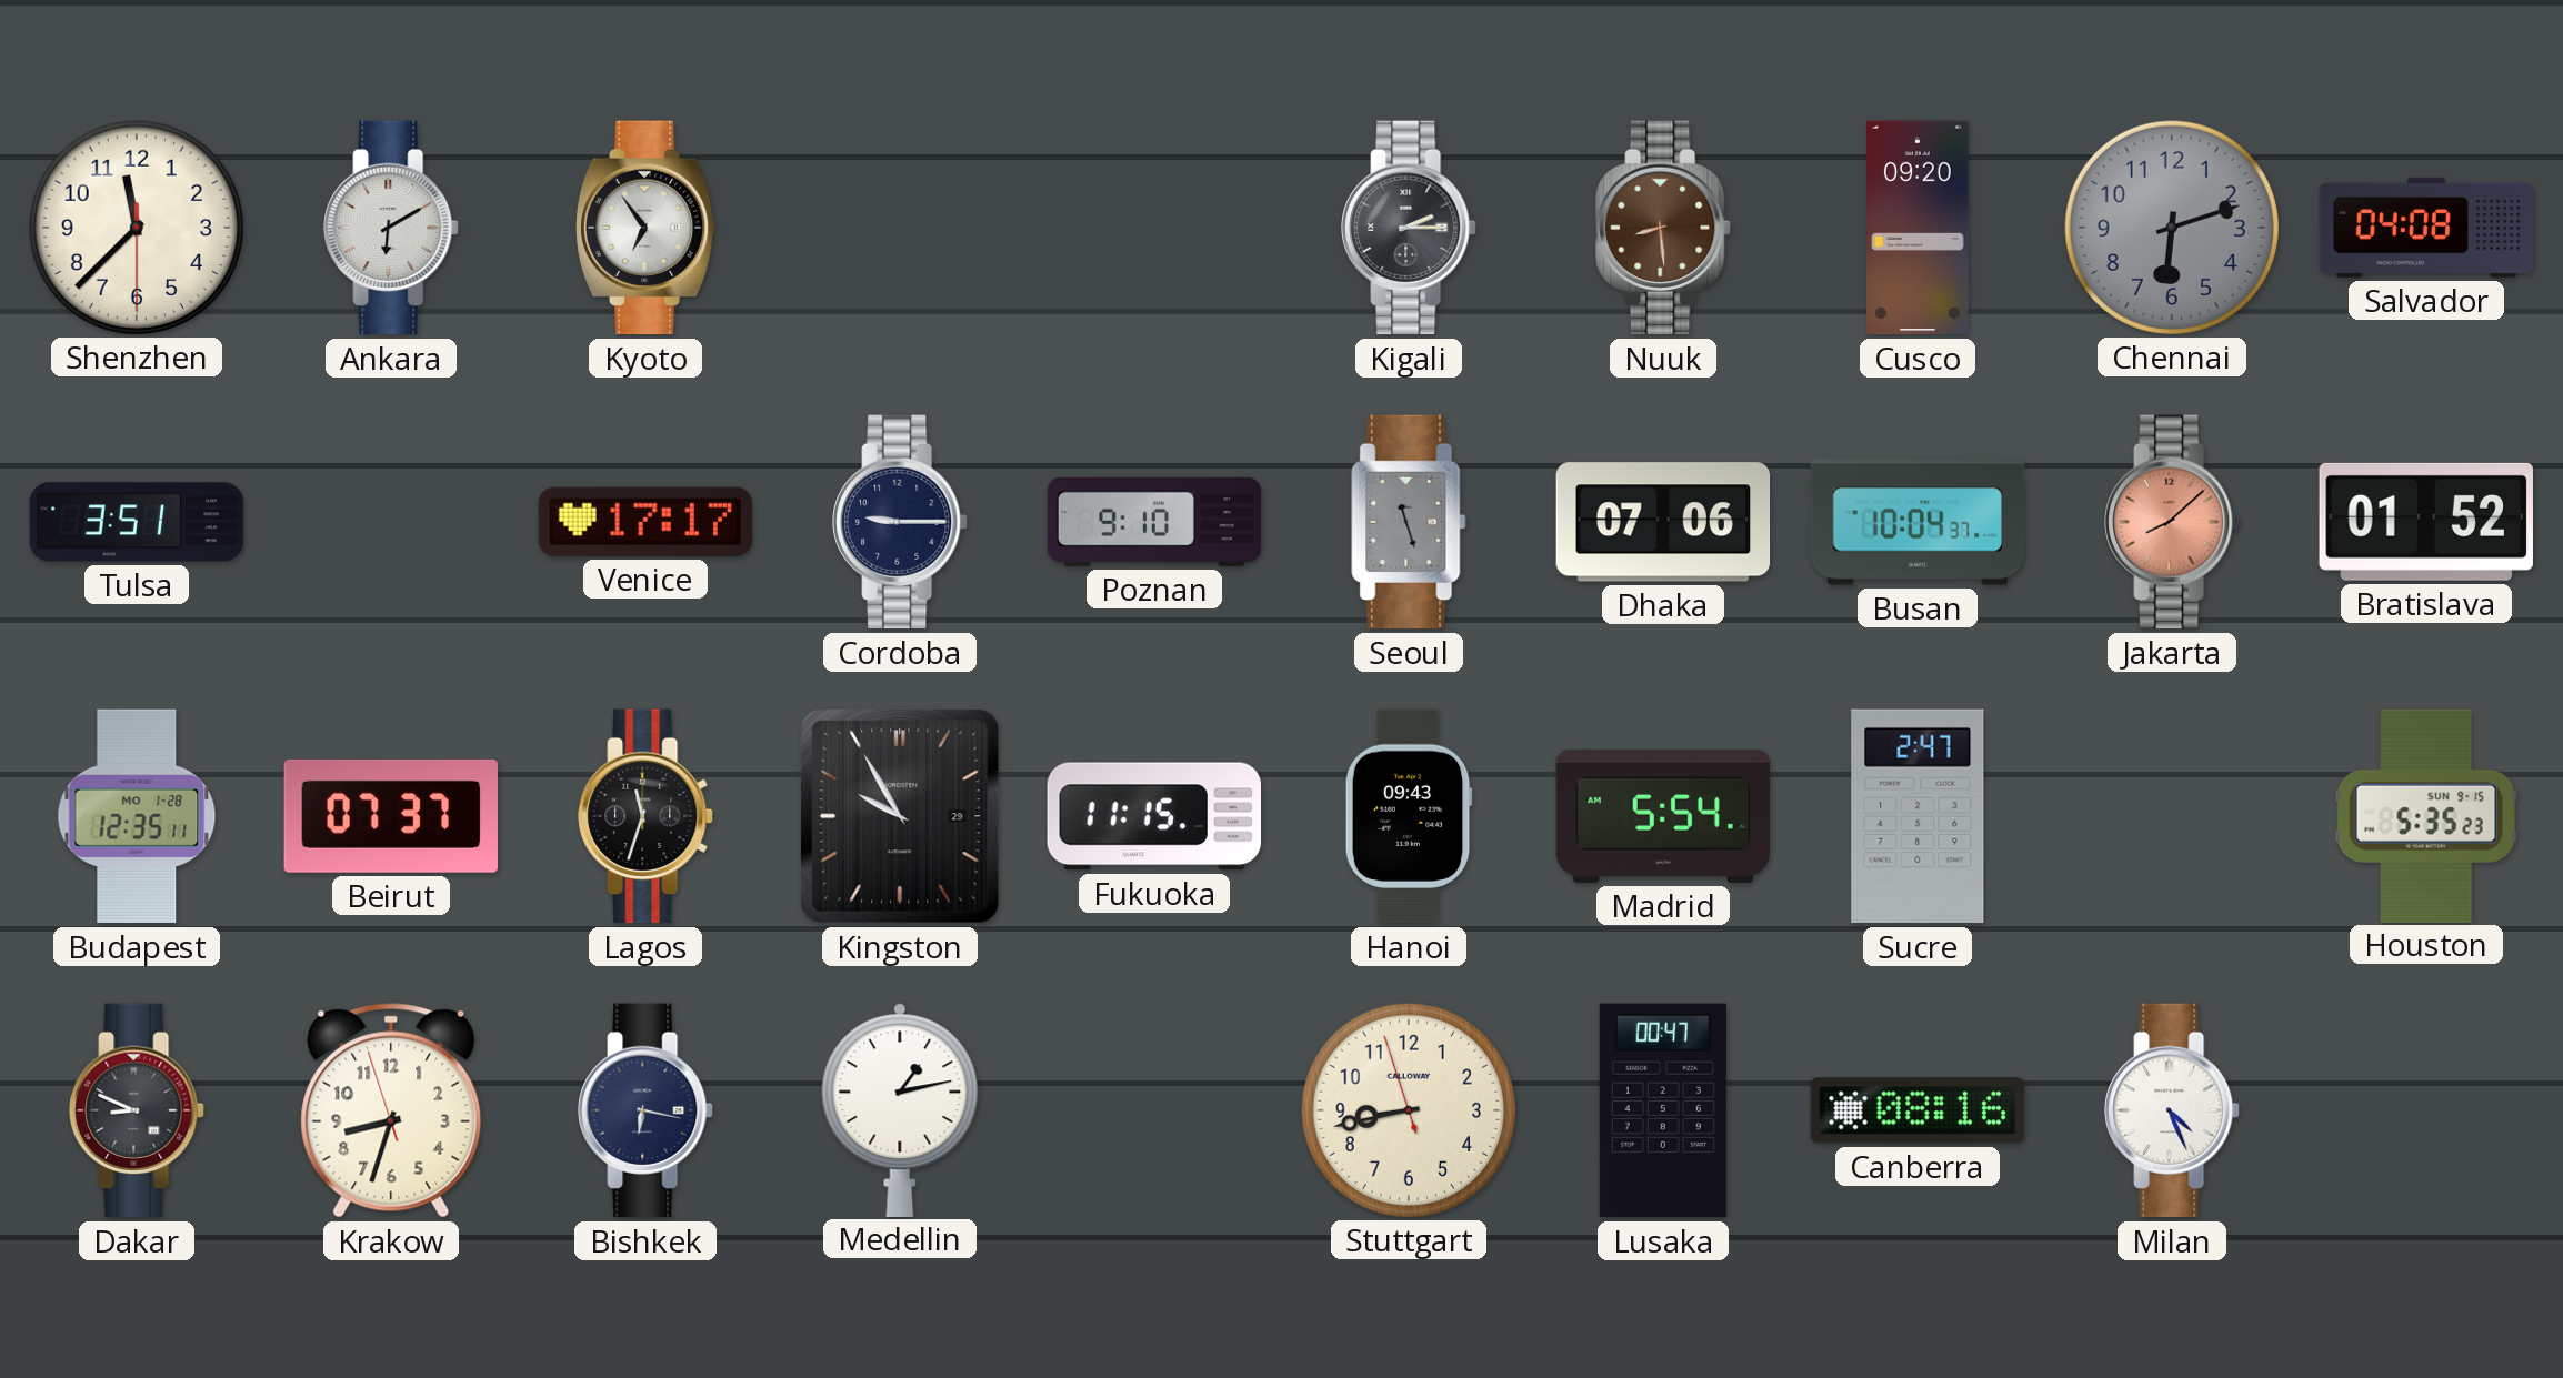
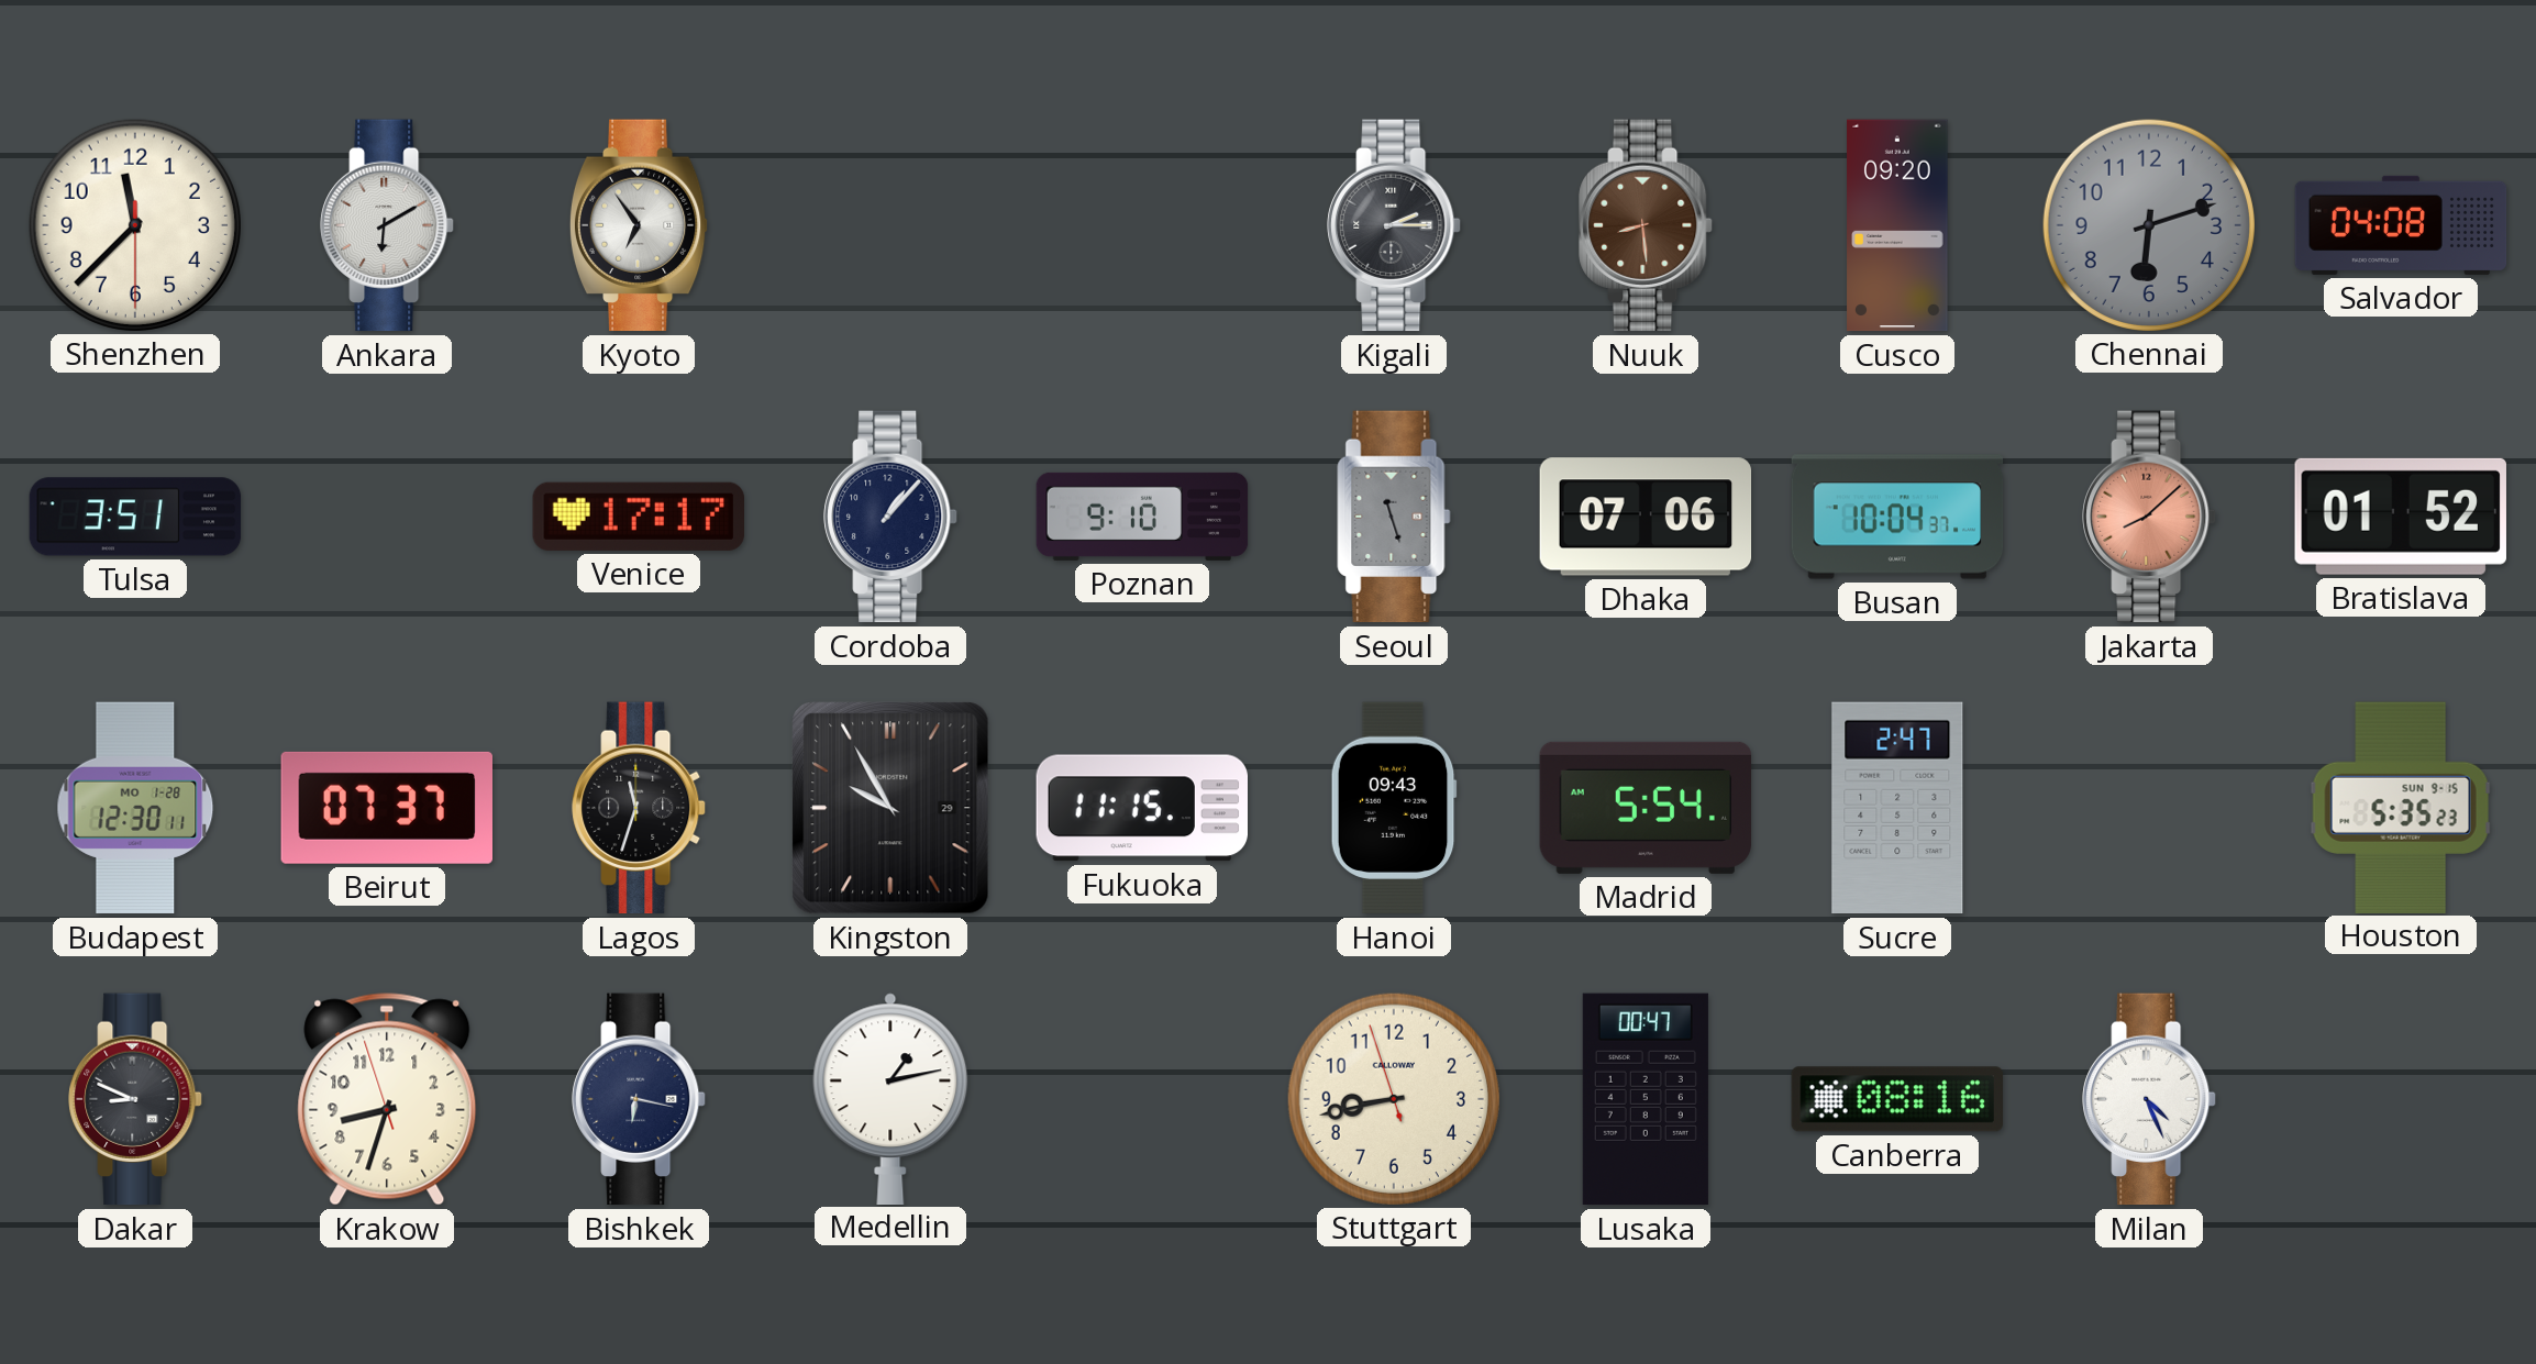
Cordoba: 9:15 -> 1:07
Budapest: 12:35 -> 12:30
